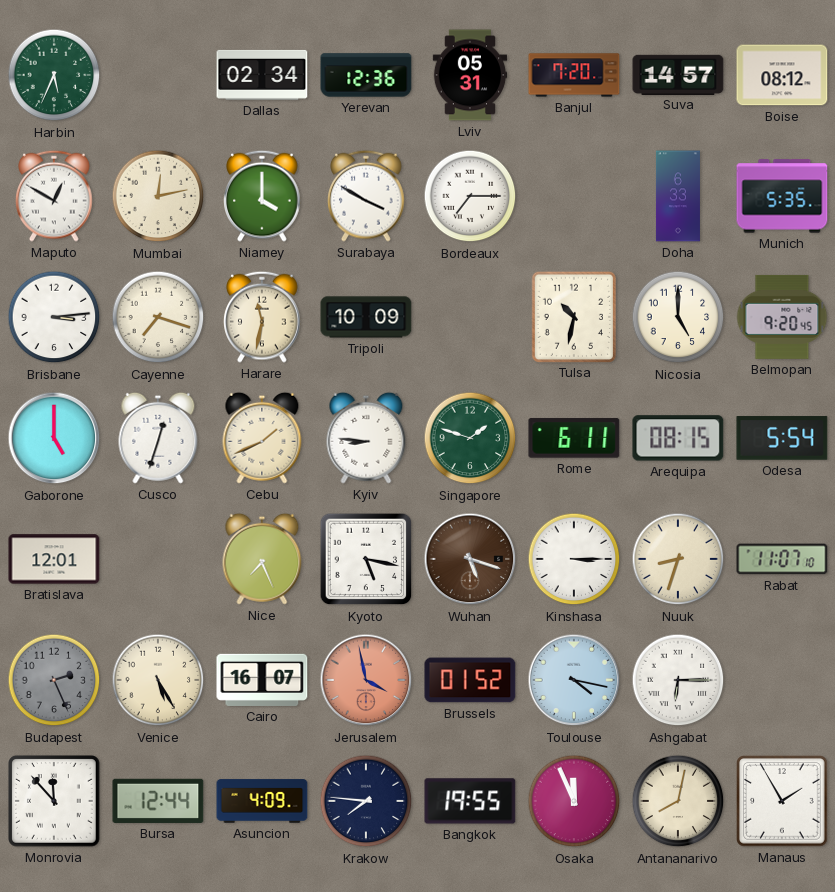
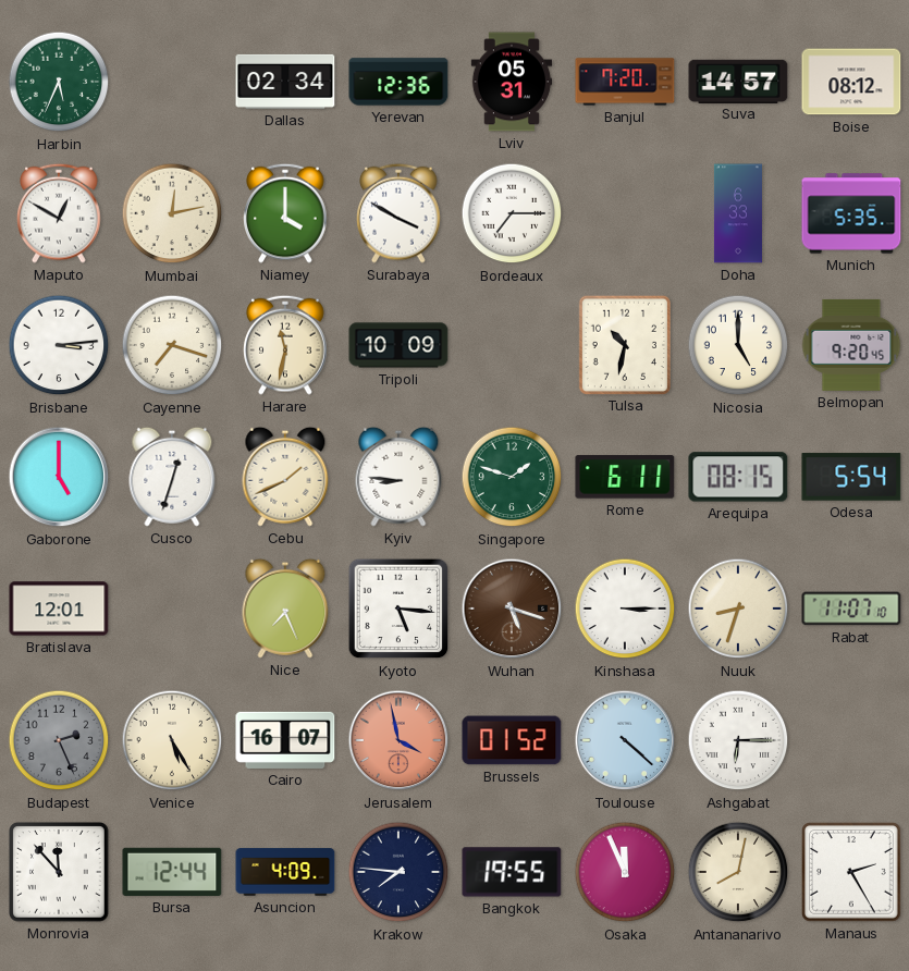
Kyoto: 5:17 -> 5:16
Toulouse: 4:17 -> 4:22
Manaus: 1:55 -> 2:25
